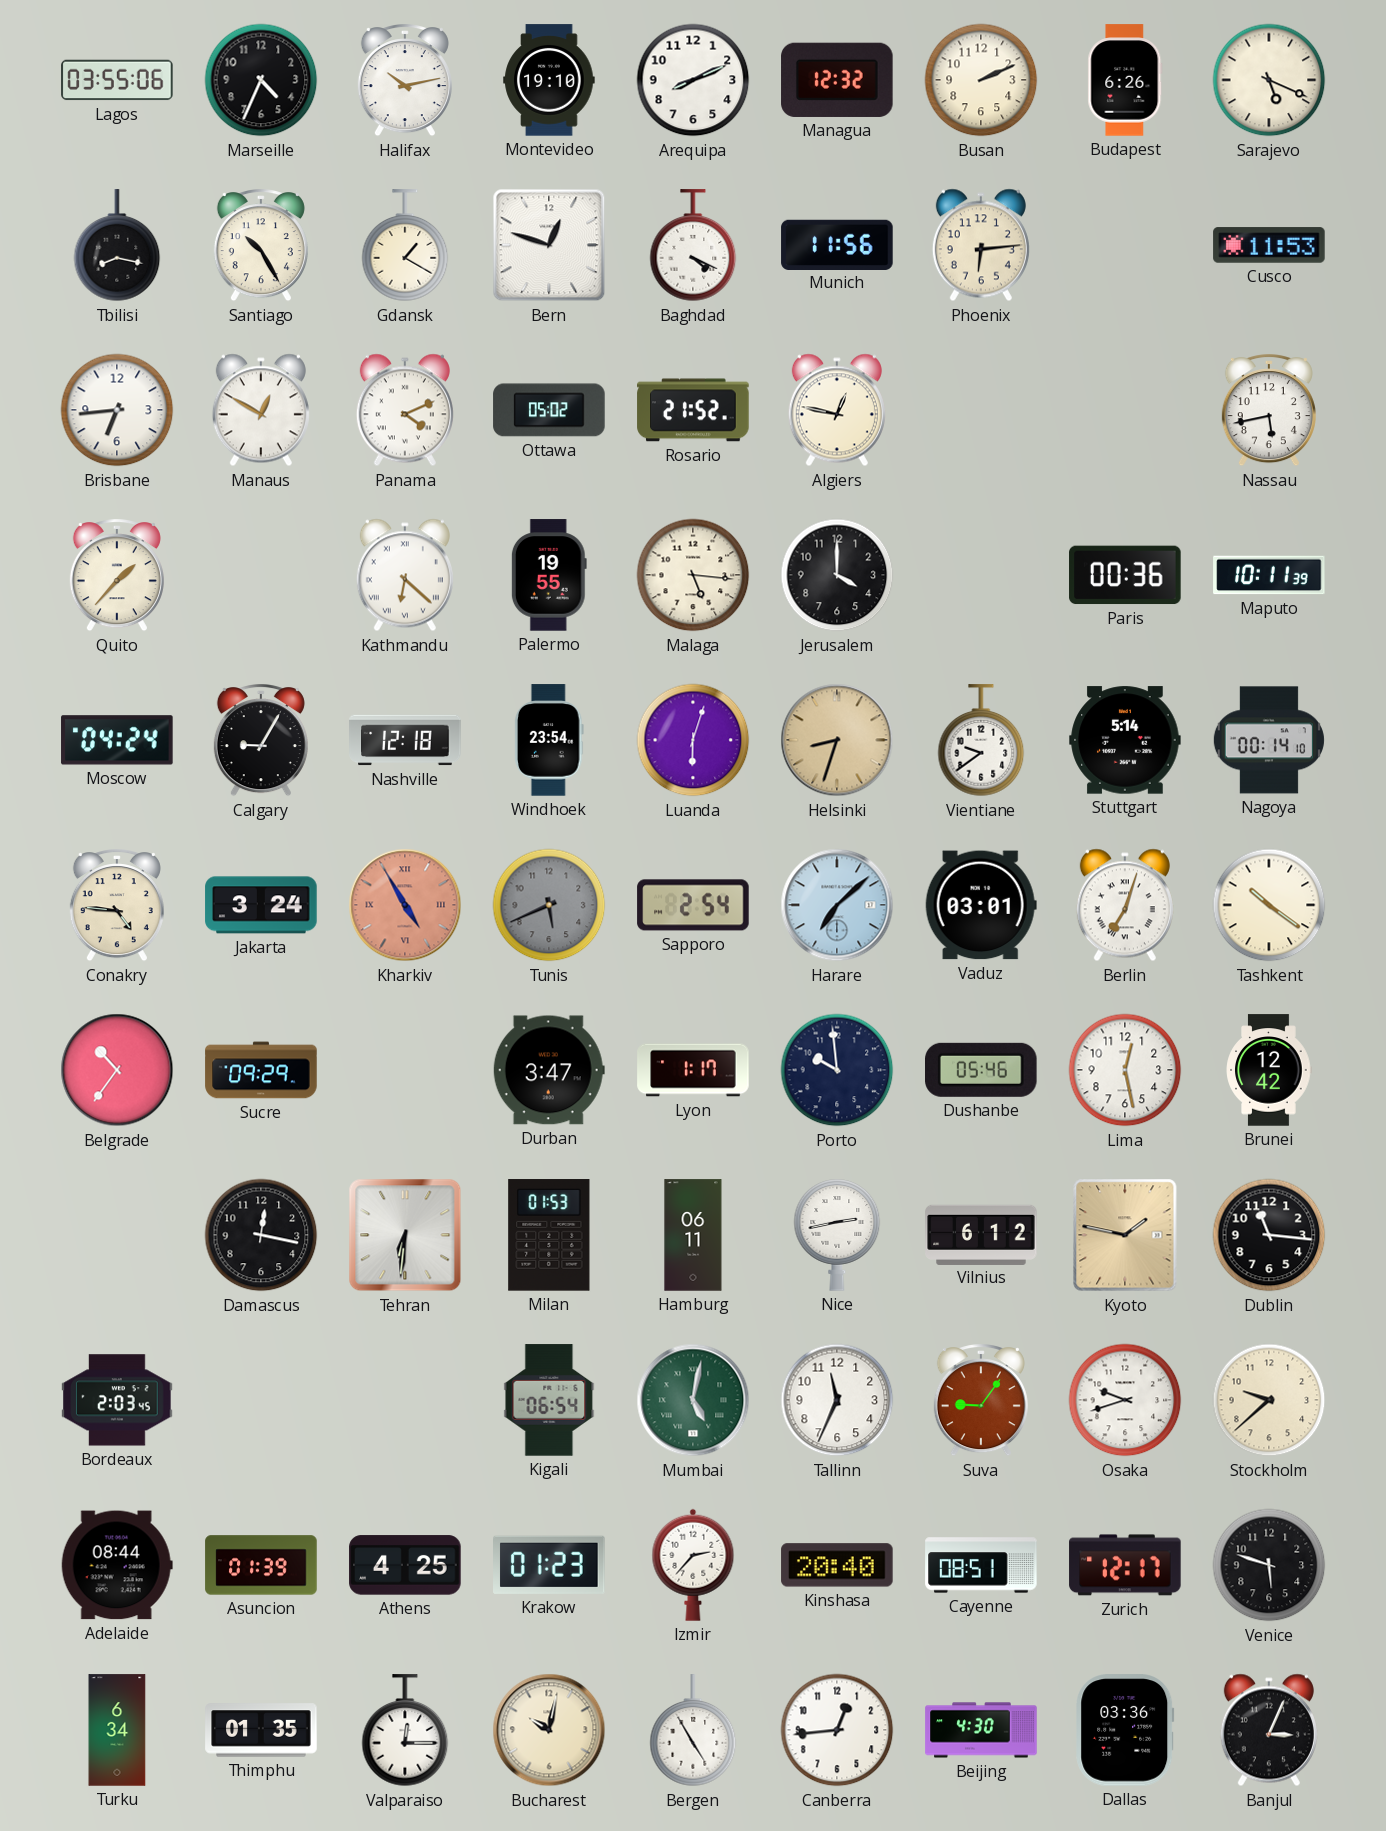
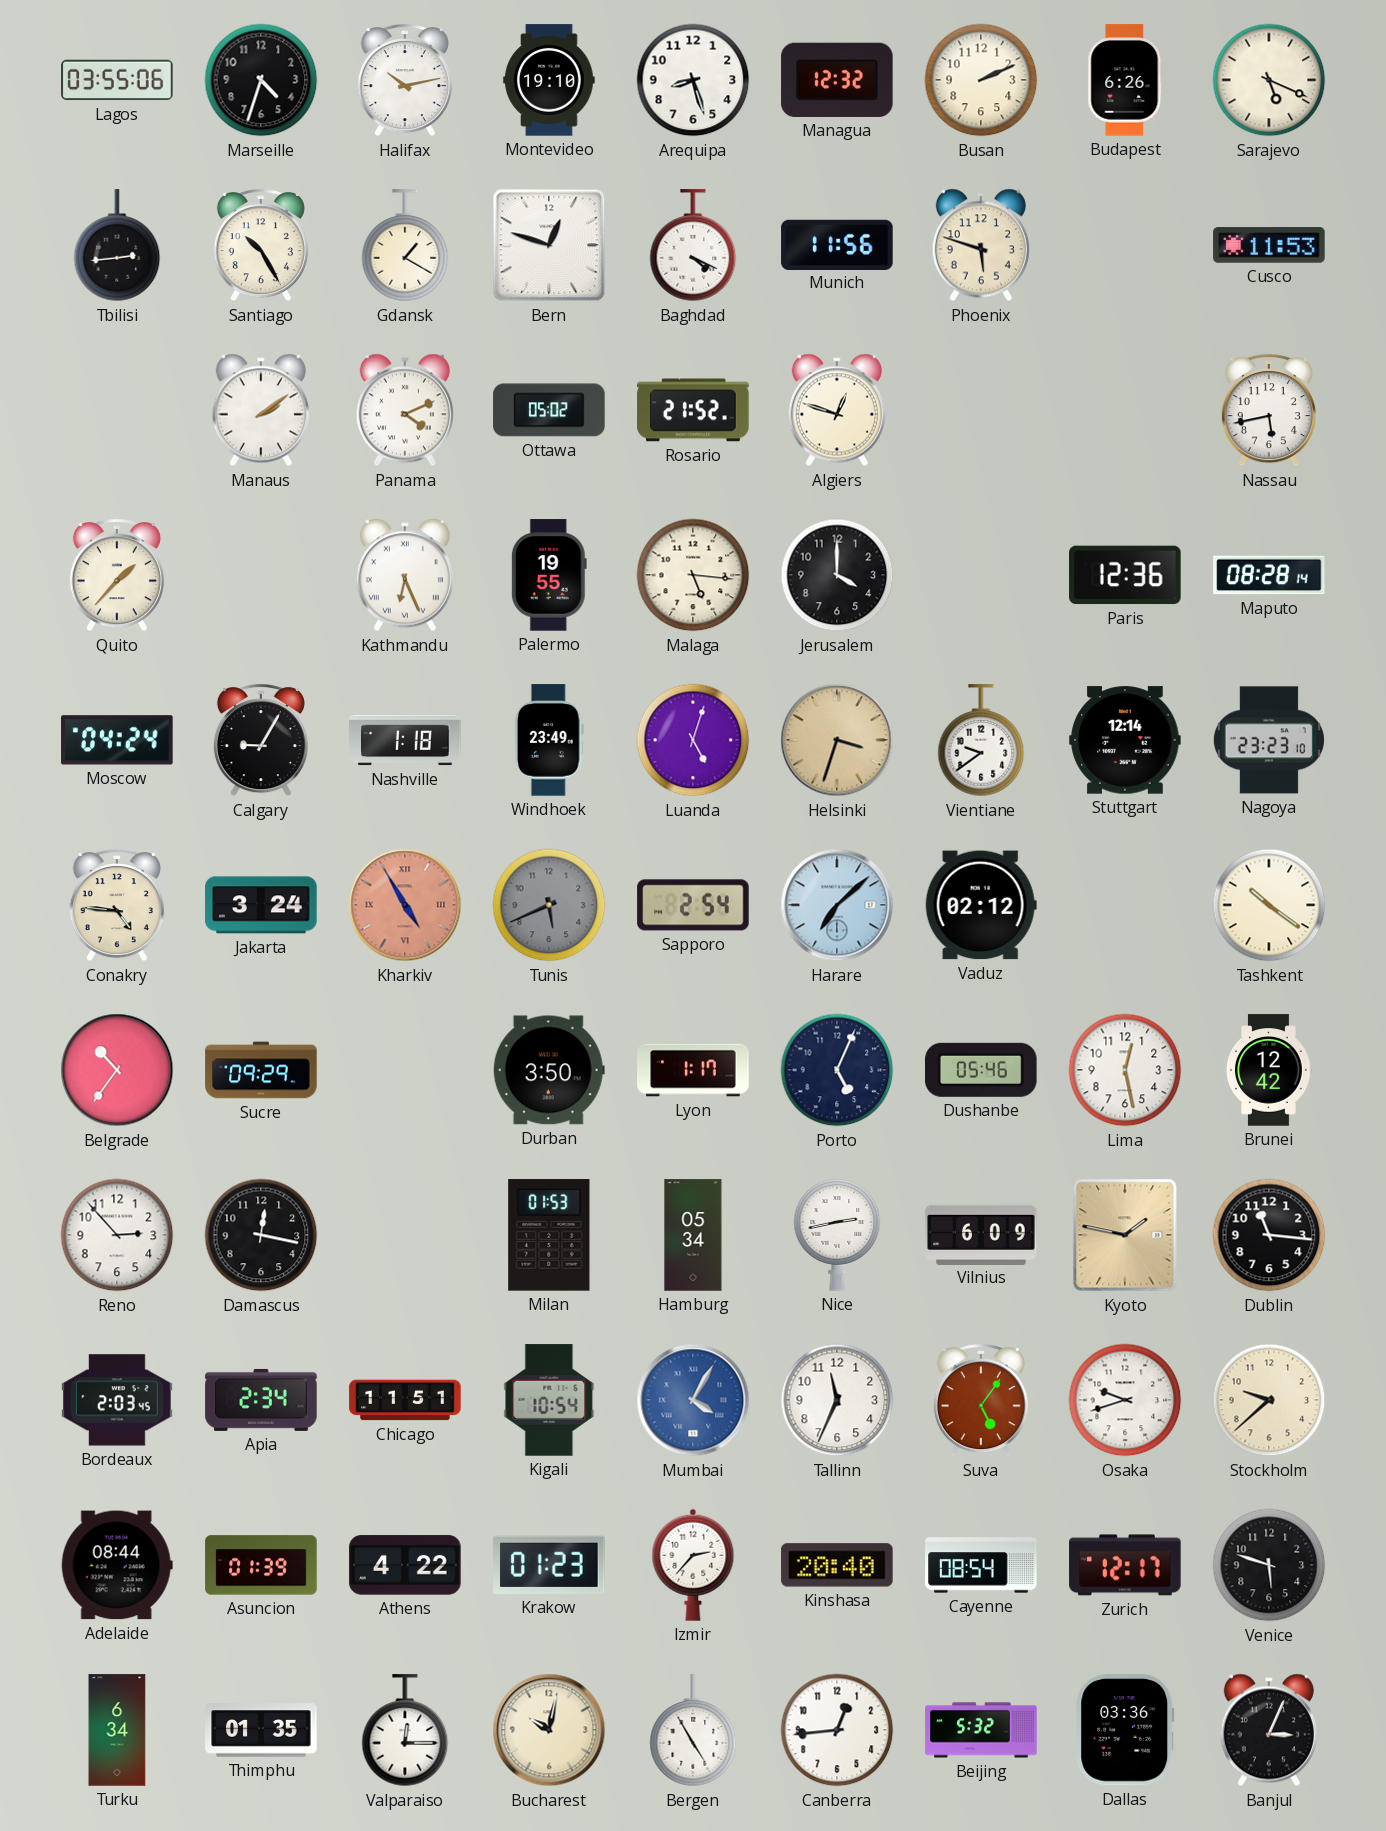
Marseille: 4:34 -> 4:33
Arequipa: 8:11 -> 8:27
Tbilisi: 8:17 -> 2:44
Phoenix: 6:14 -> 5:48
Brisbane: 6:44 -> none
Manaus: 12:50 -> 2:09
Algiers: 12:47 -> 12:48
Kathmandu: 6:22 -> 6:26
Paris: 00:36 -> 12:36
Maputo: 10:11 -> 08:28
Nashville: 12:18 -> 1:18
Windhoek: 23:54 -> 23:49
Luanda: 6:03 -> 5:03
Helsinki: 8:33 -> 3:33
Stuttgart: 5:14 -> 12:14
Nagoya: 00:14 -> 23:23
Vaduz: 03:01 -> 02:12
Berlin: 7:03 -> none
Durban: 3:47 -> 3:50
Porto: 9:59 -> 5:04
Reno: none -> 2:53
Tehran: 6:31 -> none
Hamburg: 06:11 -> 05:34
Vilnius: 6:12 -> 6:09
Apia: none -> 2:34
Chicago: none -> 11:51
Kigali: 06:54 -> 10:54
Mumbai: 5:02 -> 4:05
Mumbai dial: green -> blue
Suva: 9:06 -> 5:06
Athens: 4:25 -> 4:22
Cayenne: 08:51 -> 08:54
Beijing: 4:30 -> 5:32
